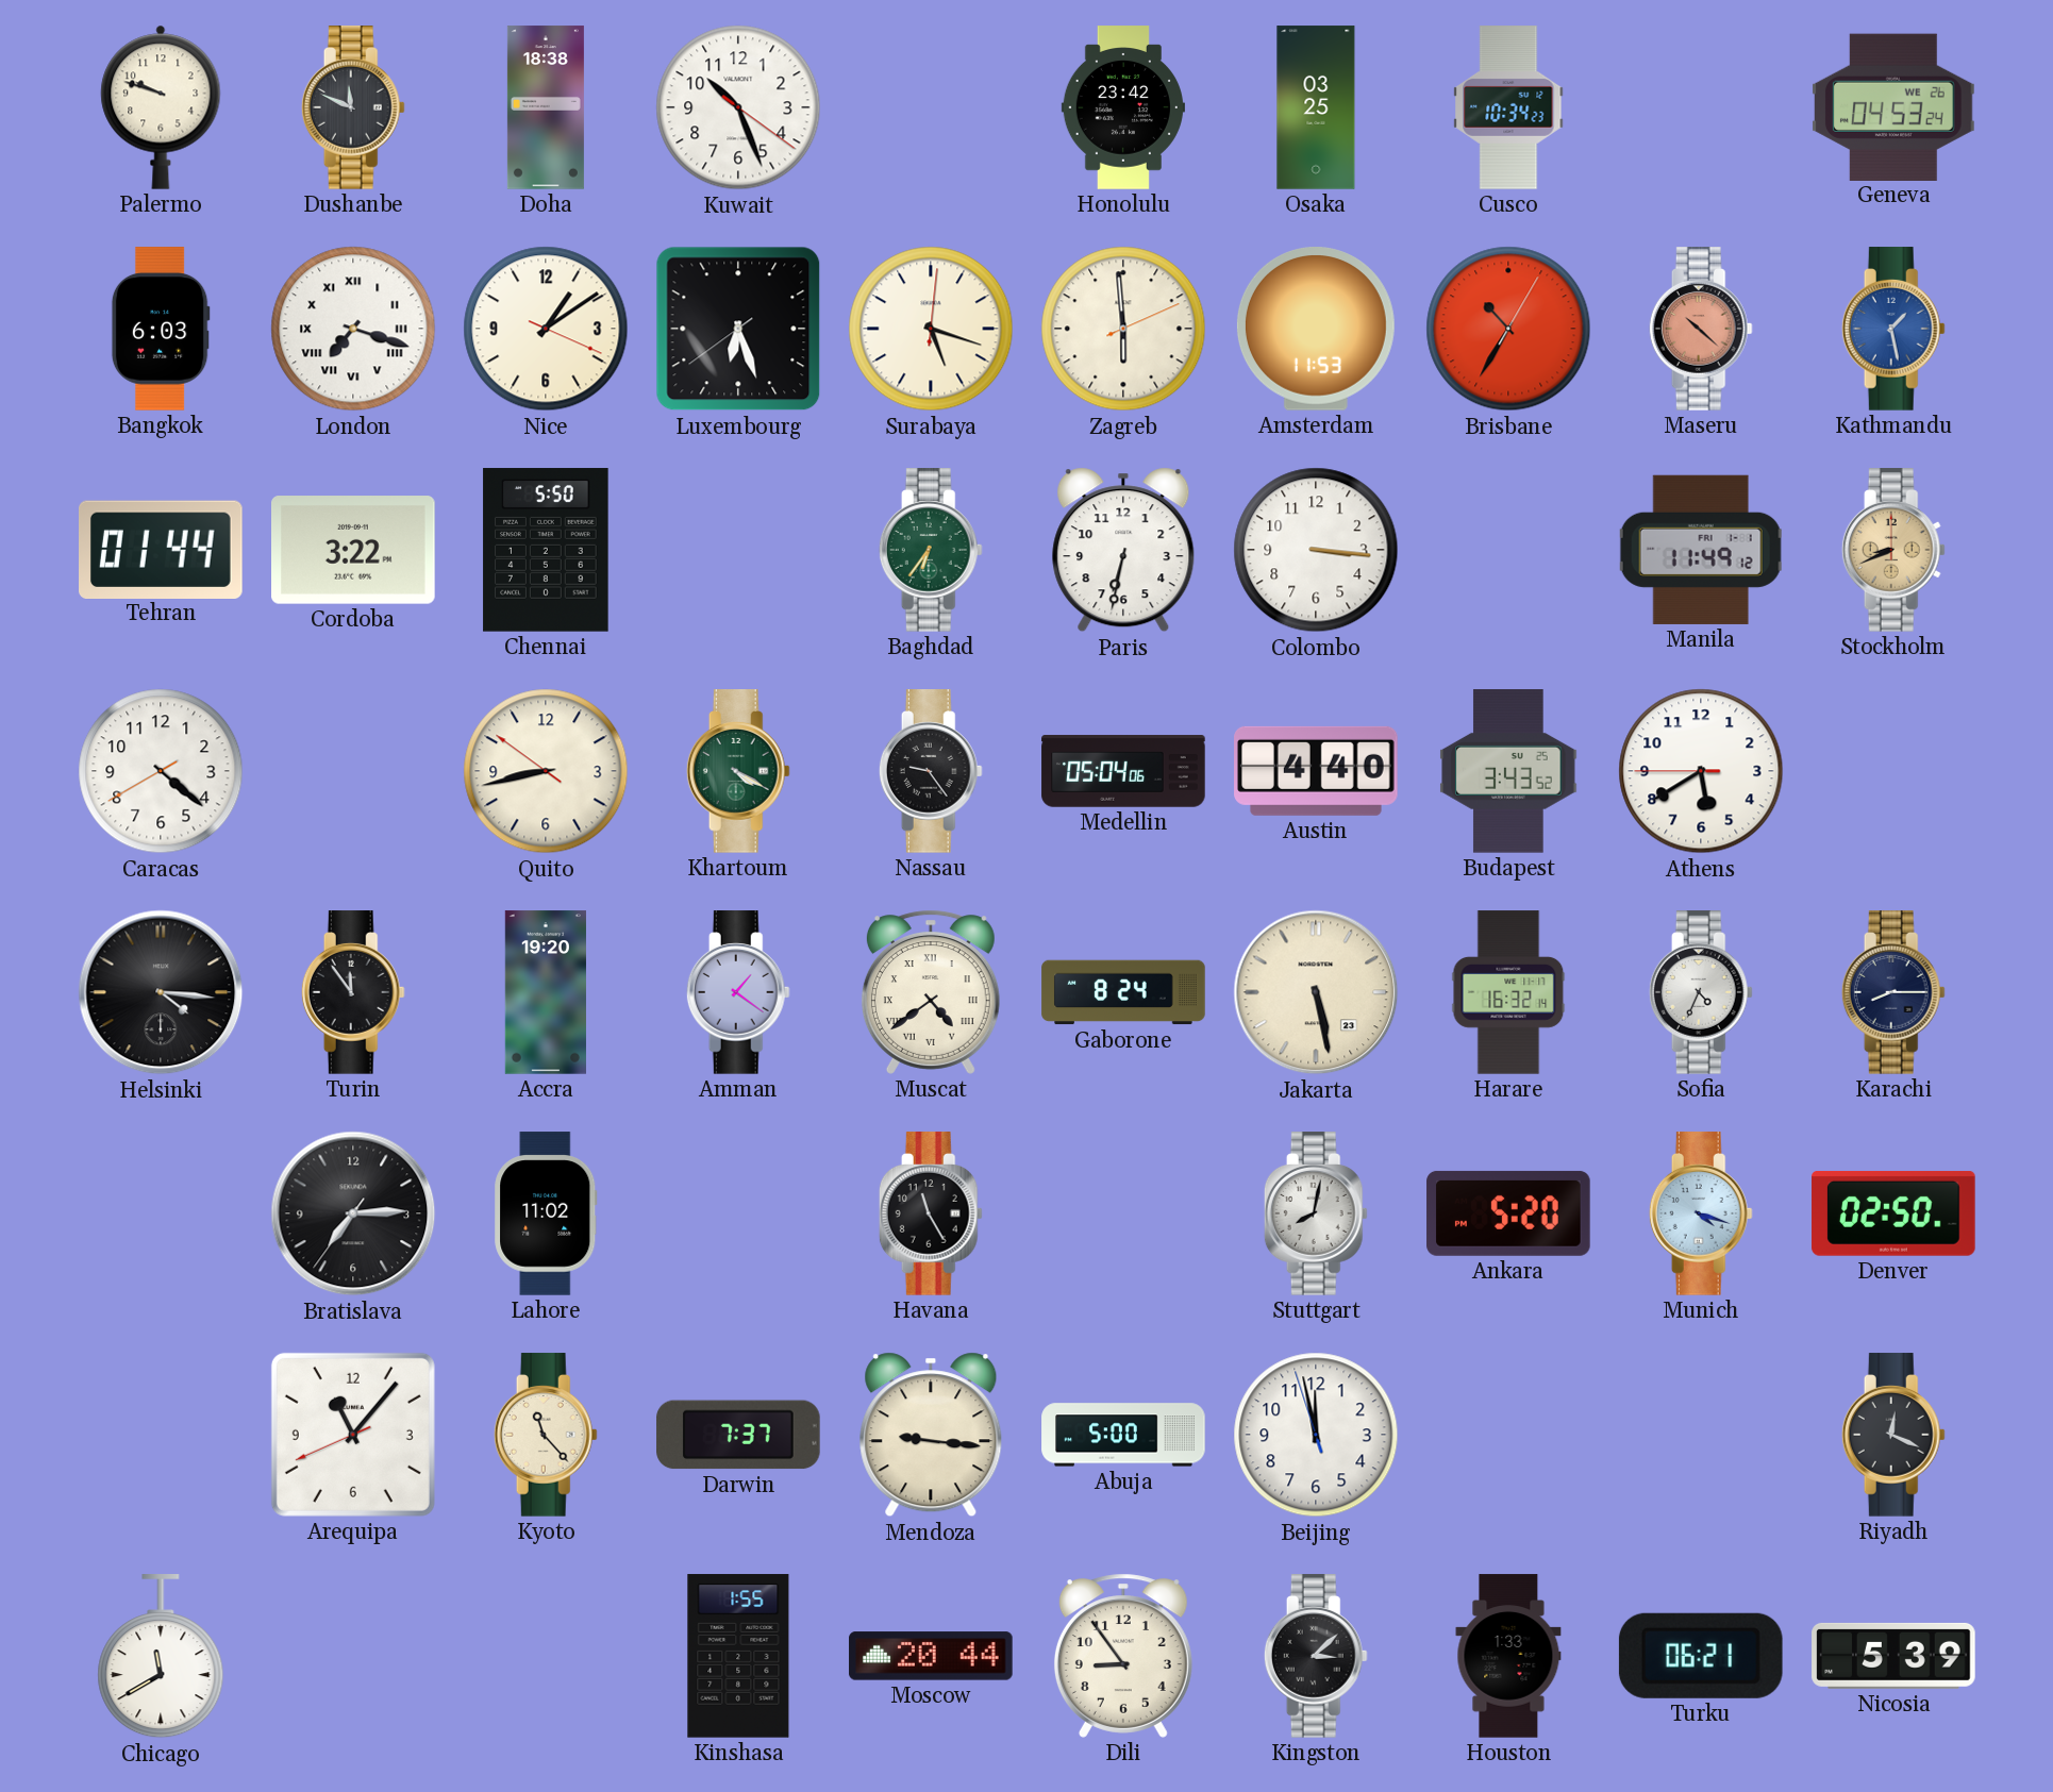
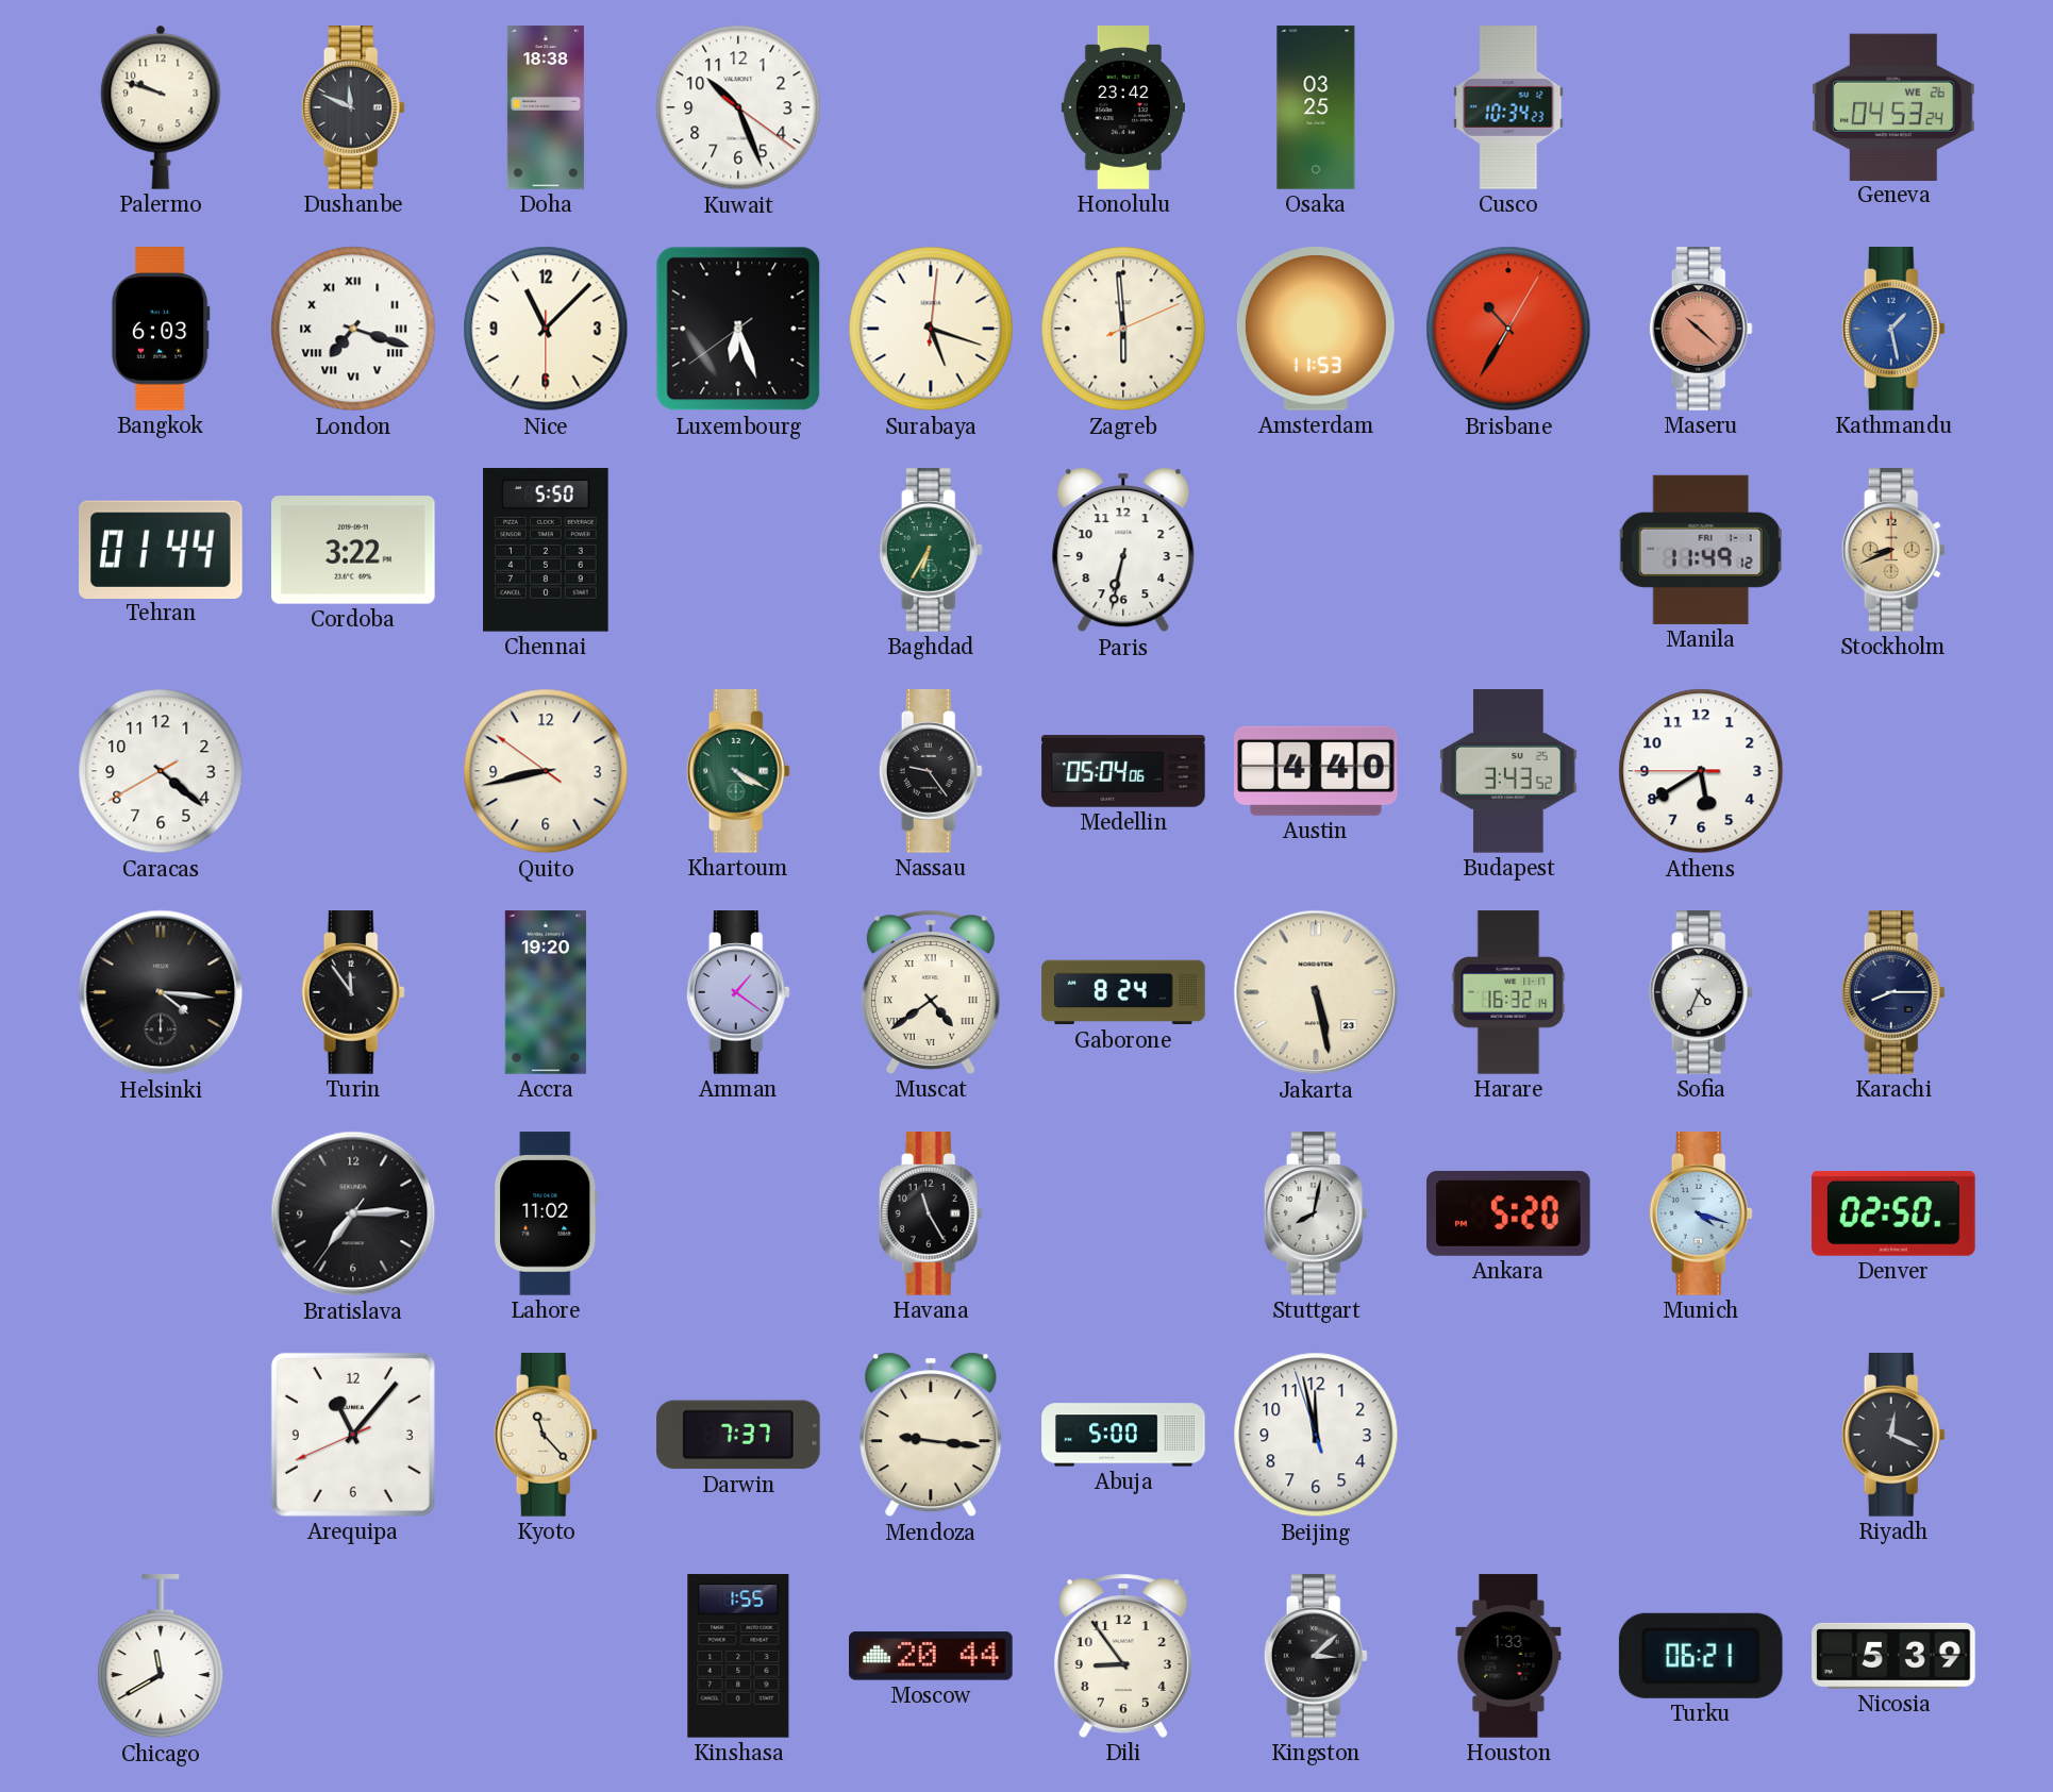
Nice: 1:09 -> 11:07
Baghdad: 6:36 -> 6:35
Colombo: 3:16 -> none
